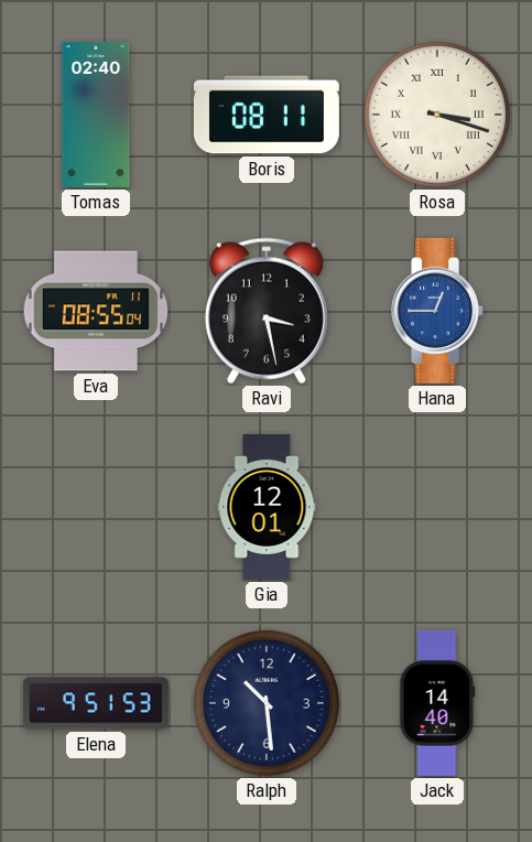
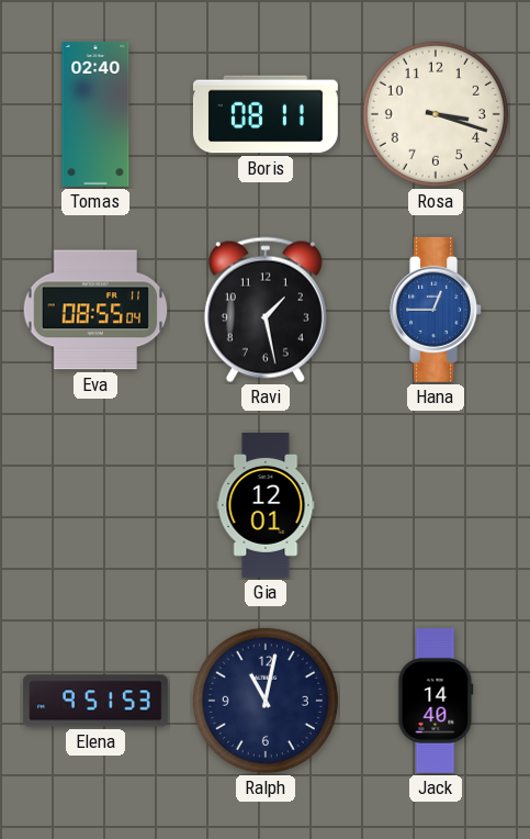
Rosa numerals: Roman -> Arabic
Ravi: 3:28 -> 1:28
Ralph: 10:29 -> 11:02
